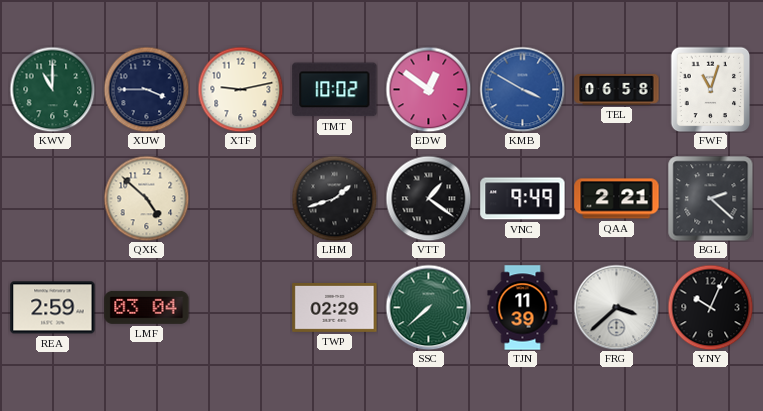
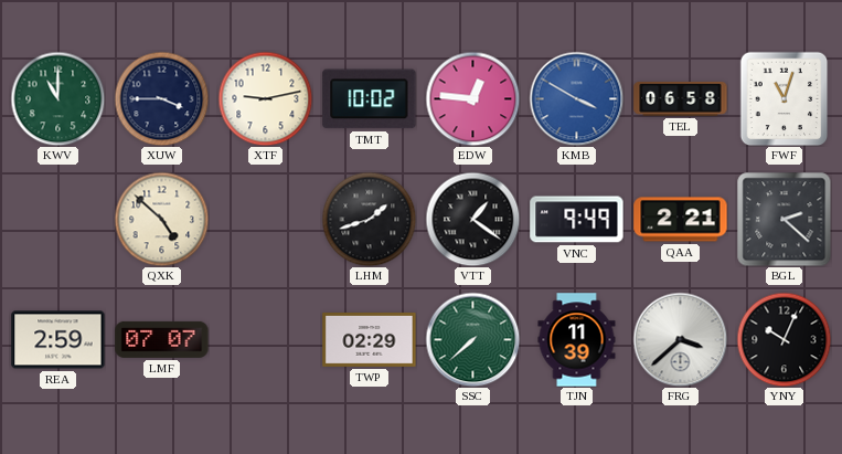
EDW: 12:51 -> 12:46
LMF: 03:04 -> 07:07
